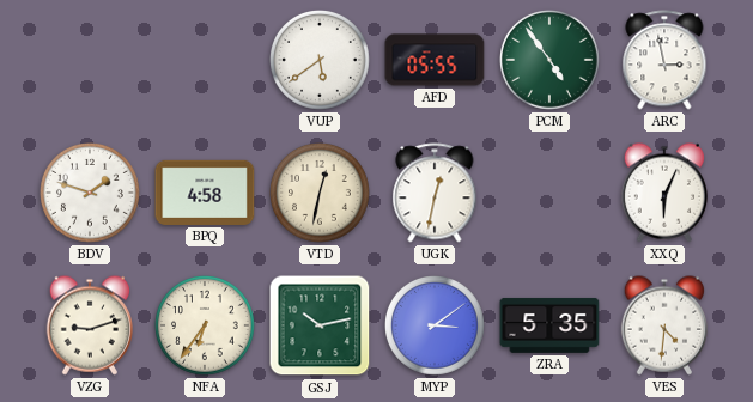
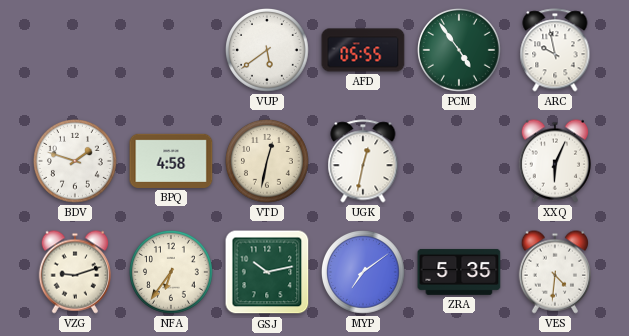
ARC: 2:58 -> 9:58
MYP: 3:09 -> 7:09
